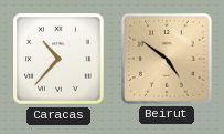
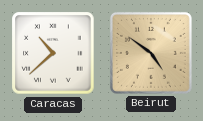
Caracas: 10:37 -> 10:38
